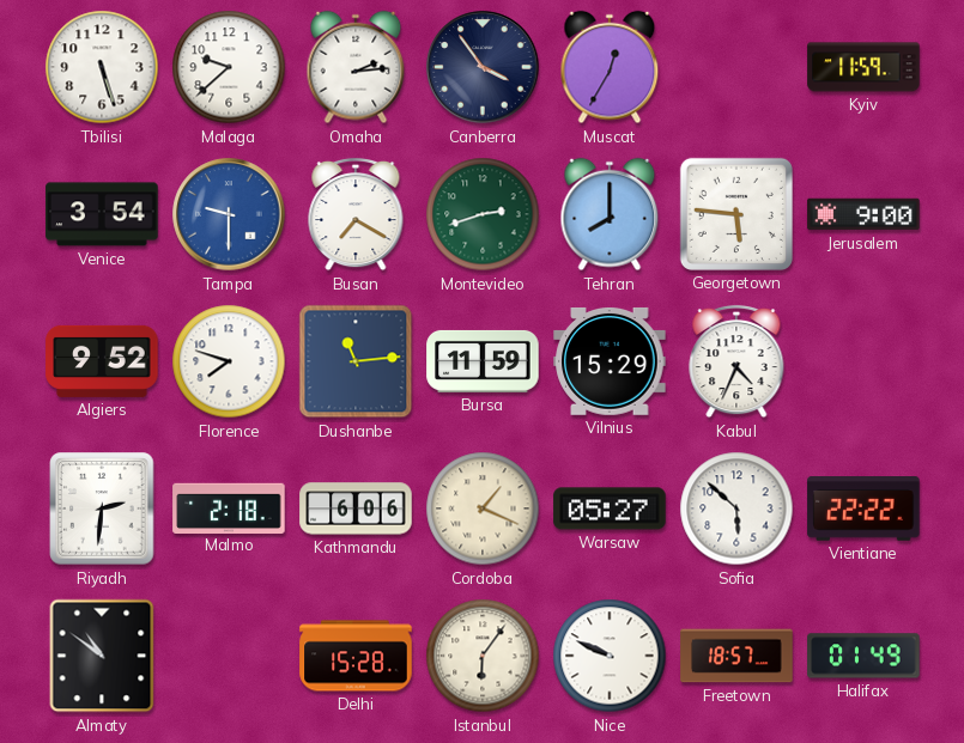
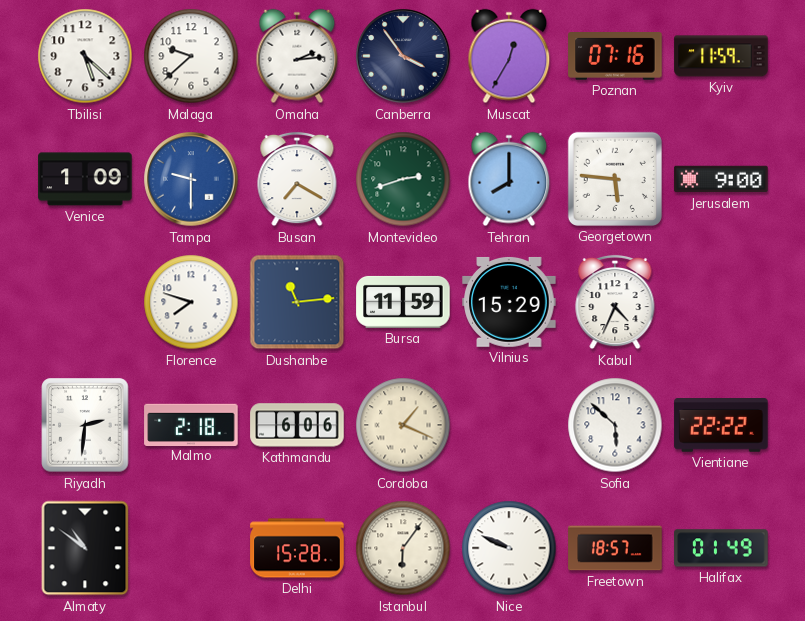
Tbilisi: 5:27 -> 5:22
Poznan: none -> 07:16
Venice: 3:54 -> 1:09
Algiers: 9:52 -> none
Warsaw: 05:27 -> none
